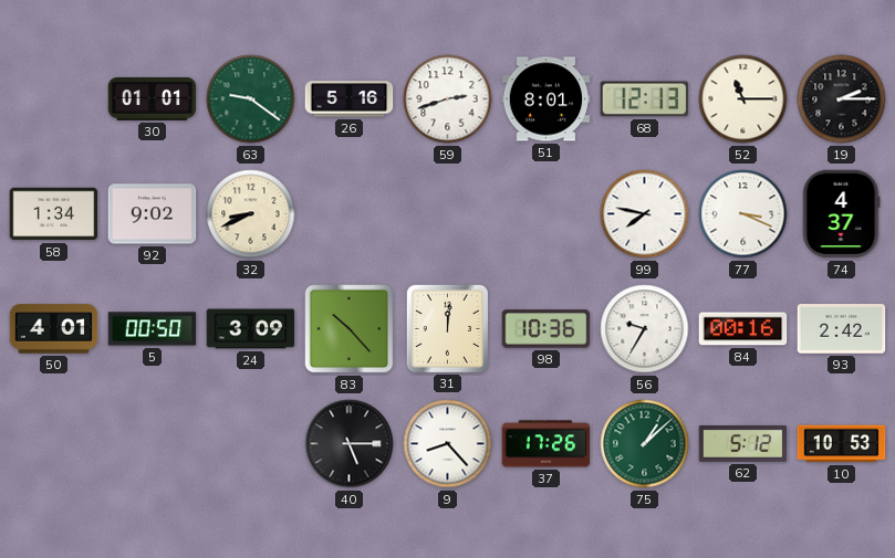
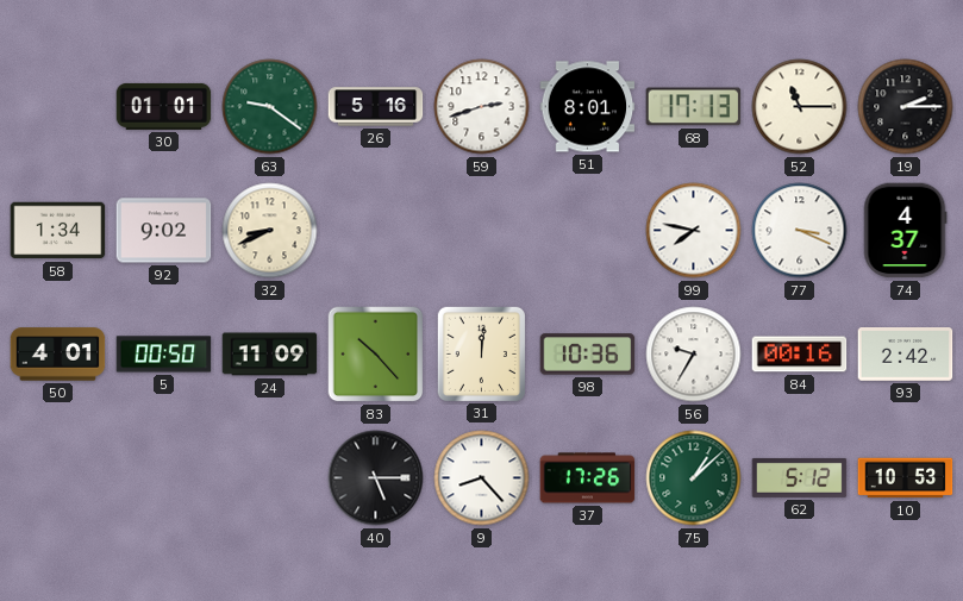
68: 12:13 -> 17:13
24: 3:09 -> 11:09
